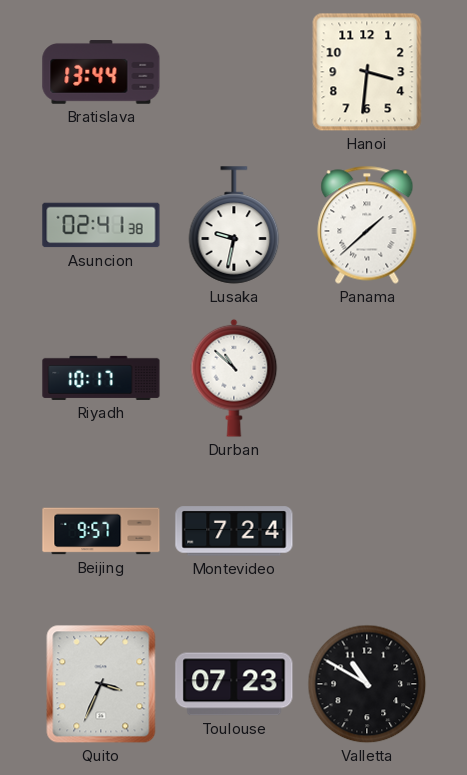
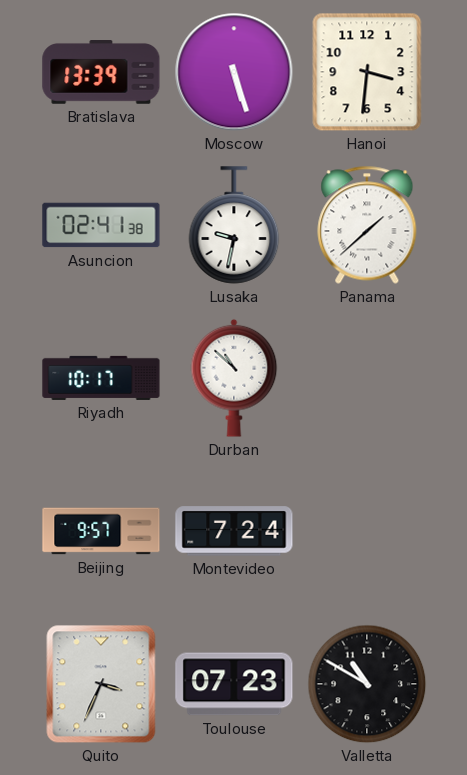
Bratislava: 13:44 -> 13:39
Moscow: none -> 5:27
